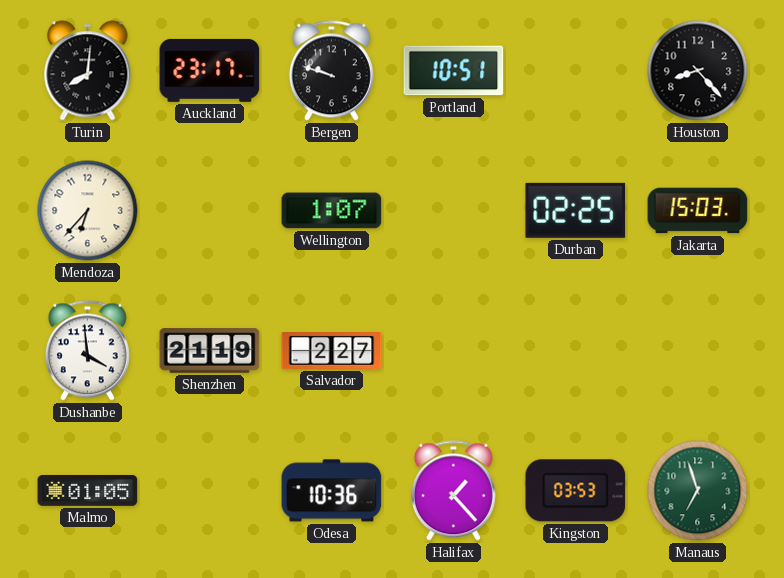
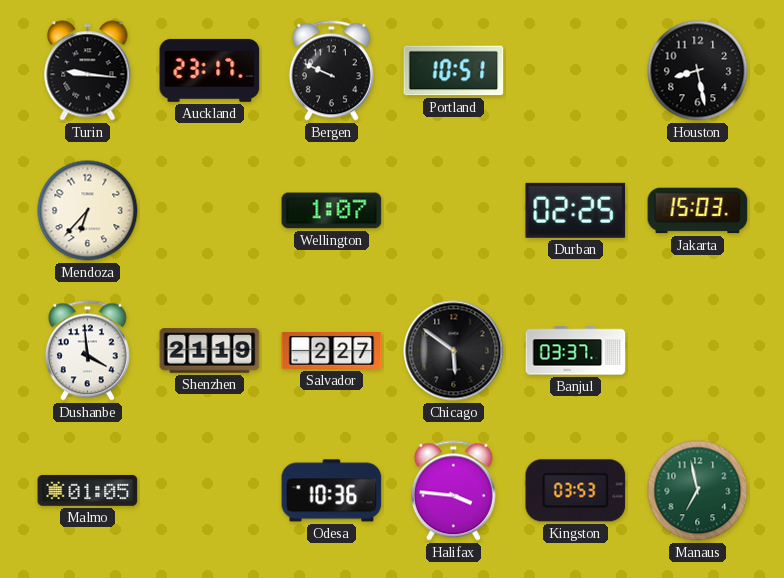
Turin: 8:01 -> 9:16
Bergen: 9:48 -> 9:49
Houston: 8:23 -> 8:28
Chicago: none -> 5:51
Banjul: none -> 03:37
Halifax: 1:23 -> 3:46
Manaus: 6:57 -> 6:58
